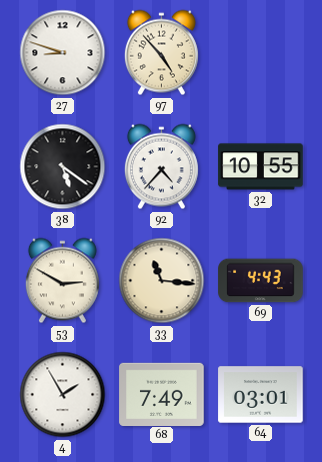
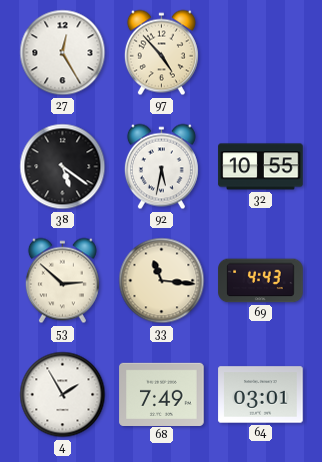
27: 8:48 -> 12:25
92: 4:37 -> 5:32
53: 2:50 -> 2:52
